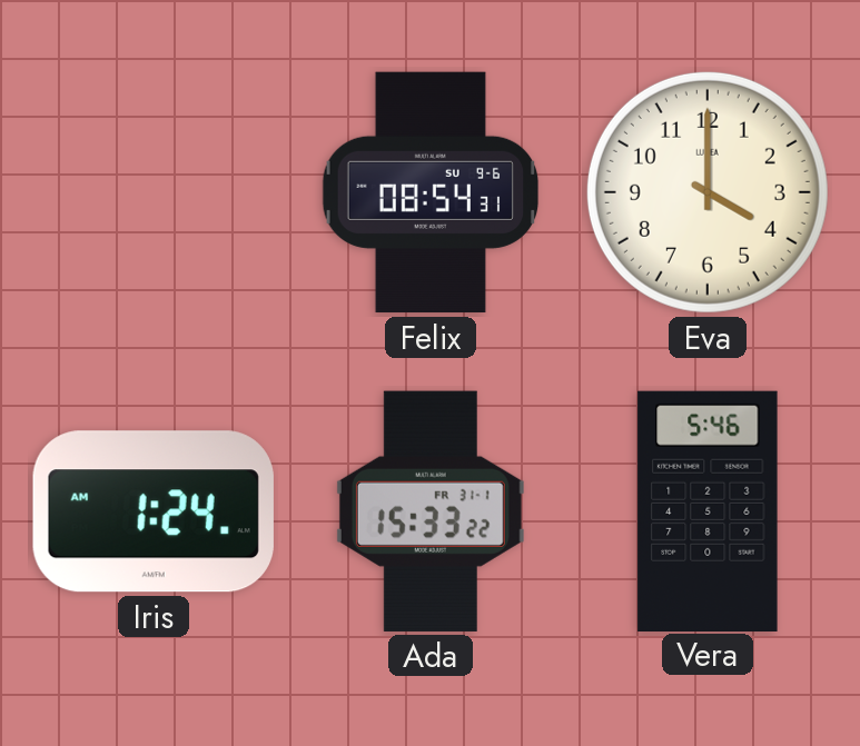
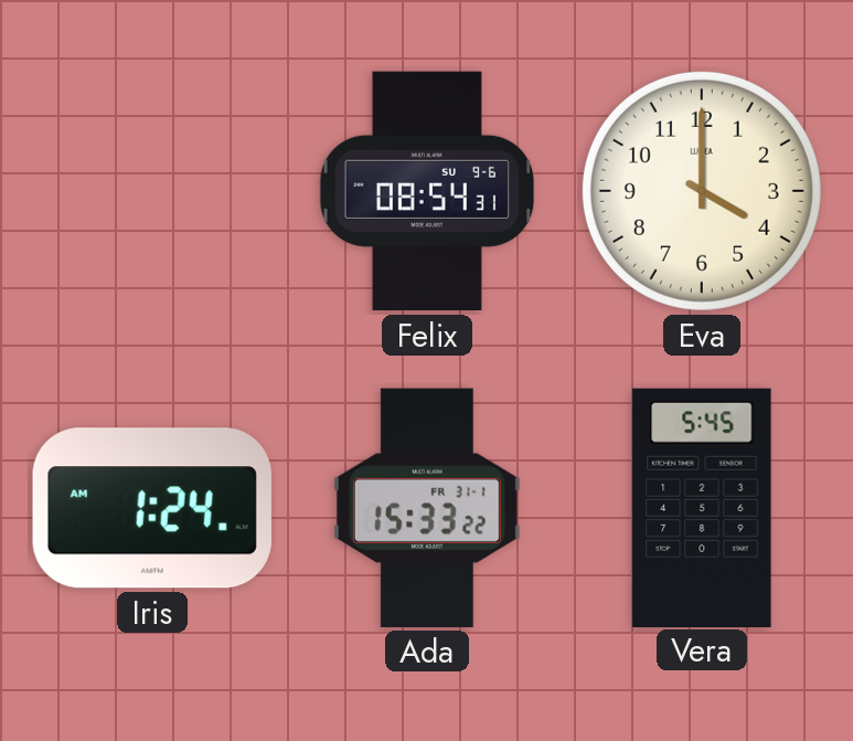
Vera: 5:46 -> 5:45
